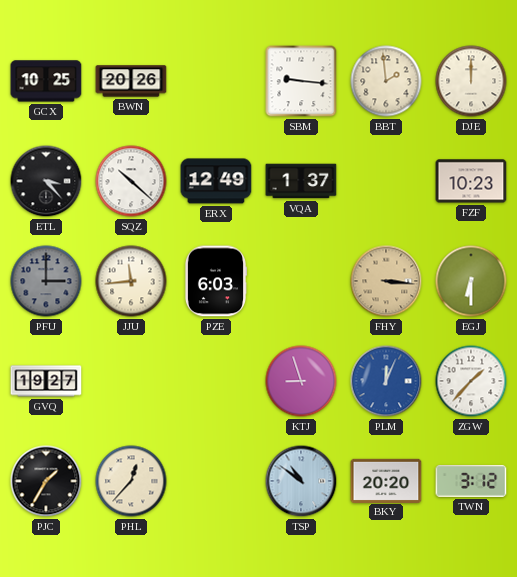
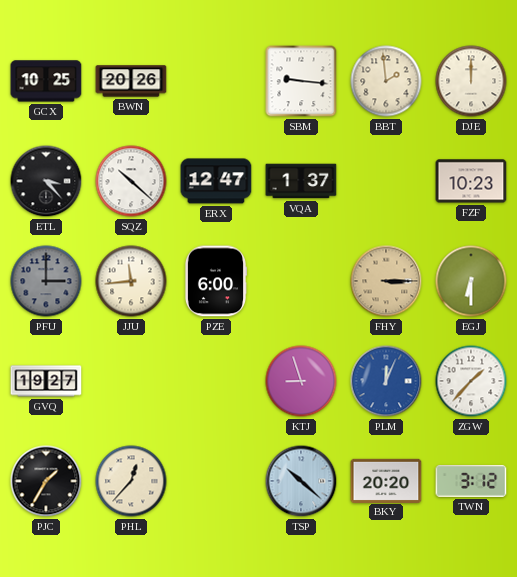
ERX: 12:49 -> 12:47
PZE: 6:03 -> 6:00
FHY: 3:16 -> 3:15
TSP: 10:51 -> 10:22
